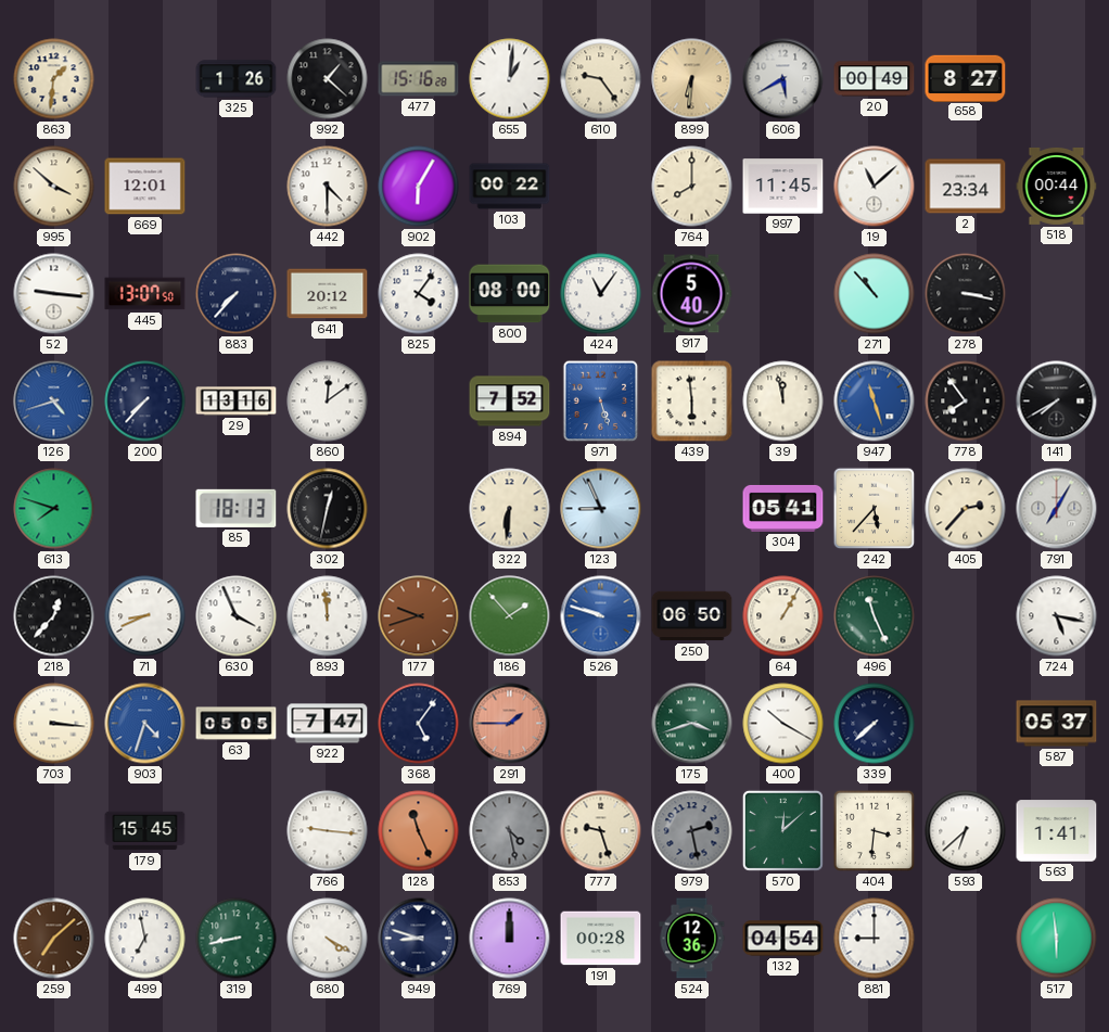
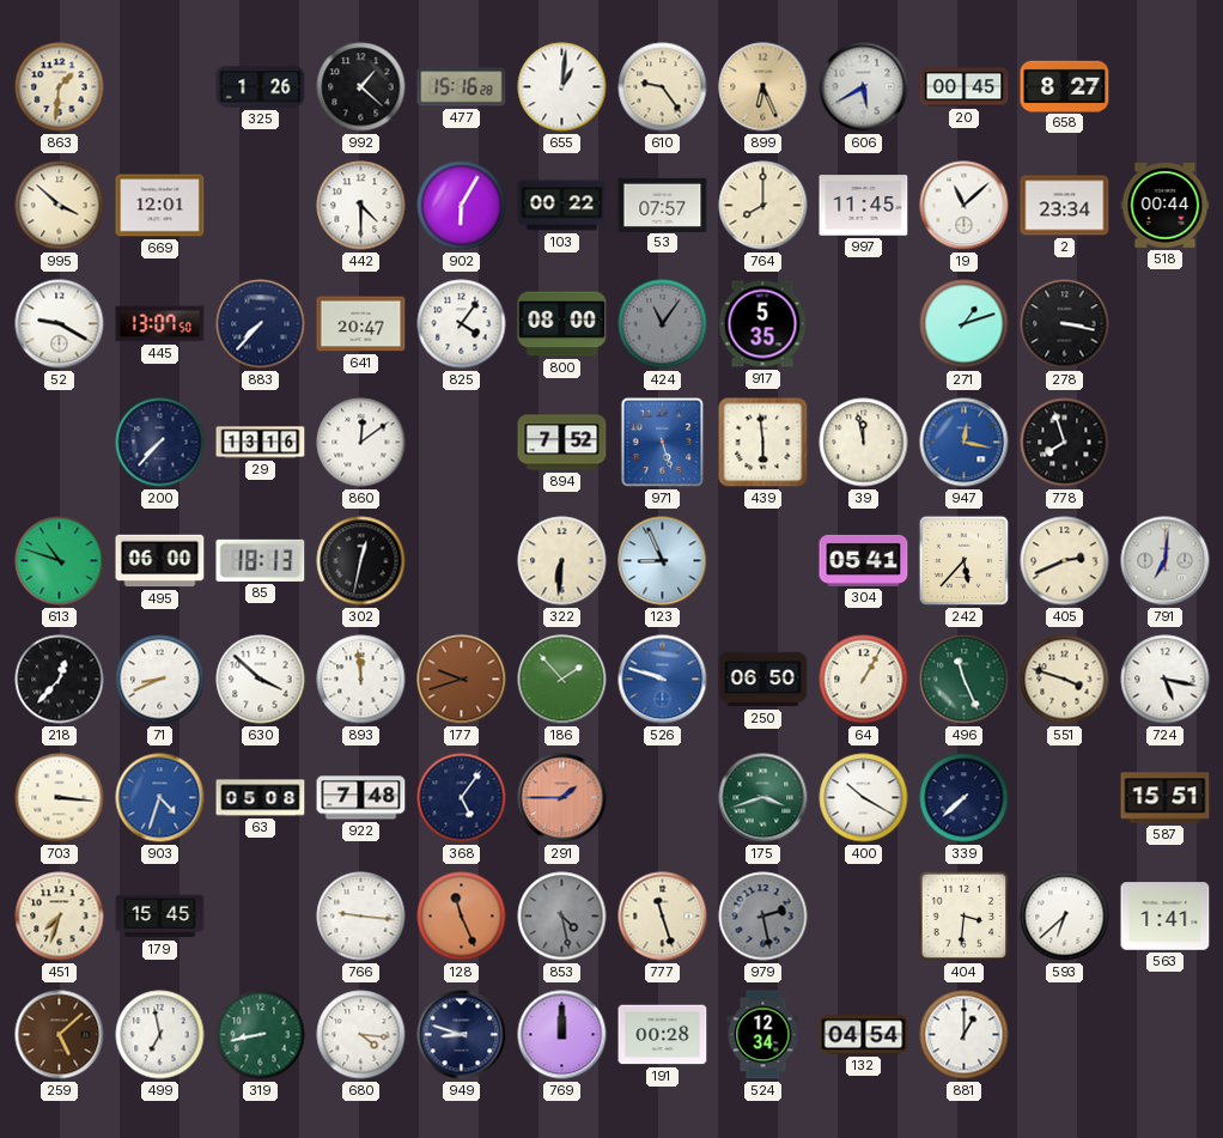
899: 6:31 -> 6:26
20: 00:49 -> 00:45
53: none -> 07:57
52: 9:16 -> 9:20
641: 20:12 -> 20:47
424 dial: white -> grey
917: 5:40 -> 5:35
271: 10:53 -> 1:12
126: 4:42 -> none
947: 11:27 -> 12:17
778: 7:54 -> 7:57
141: 7:40 -> none
613: 7:48 -> 10:48
495: none -> 06:00
405: 2:37 -> 2:41
791: 7:05 -> 7:01
630: 3:56 -> 3:52
551: none -> 3:48
63: 05:05 -> 05:08
922: 7:47 -> 7:48
587: 05:37 -> 15:51
451: none -> 7:33
777: 9:27 -> 11:27
570: 12:08 -> none
259: 7:08 -> 5:08
680: 4:20 -> 4:16
524: 12:36 -> 12:34
881: 9:00 -> 1:00
517: 5:59 -> none
